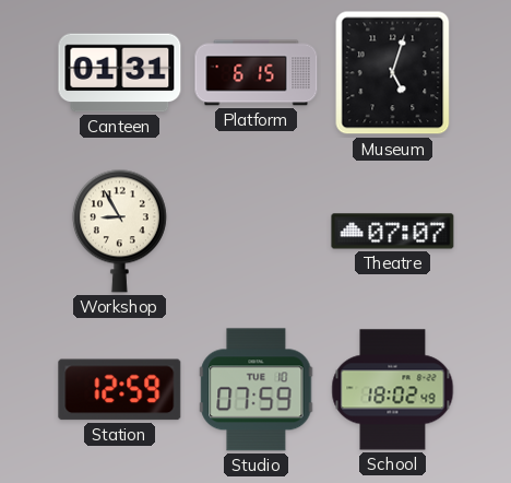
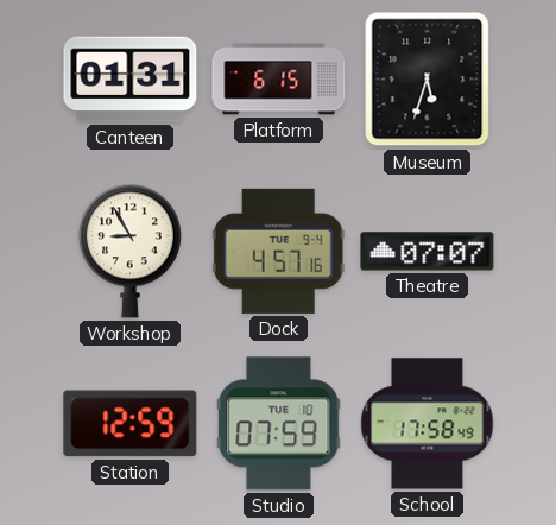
Museum: 5:03 -> 5:33
Dock: none -> 4:57
School: 18:02 -> 17:58
